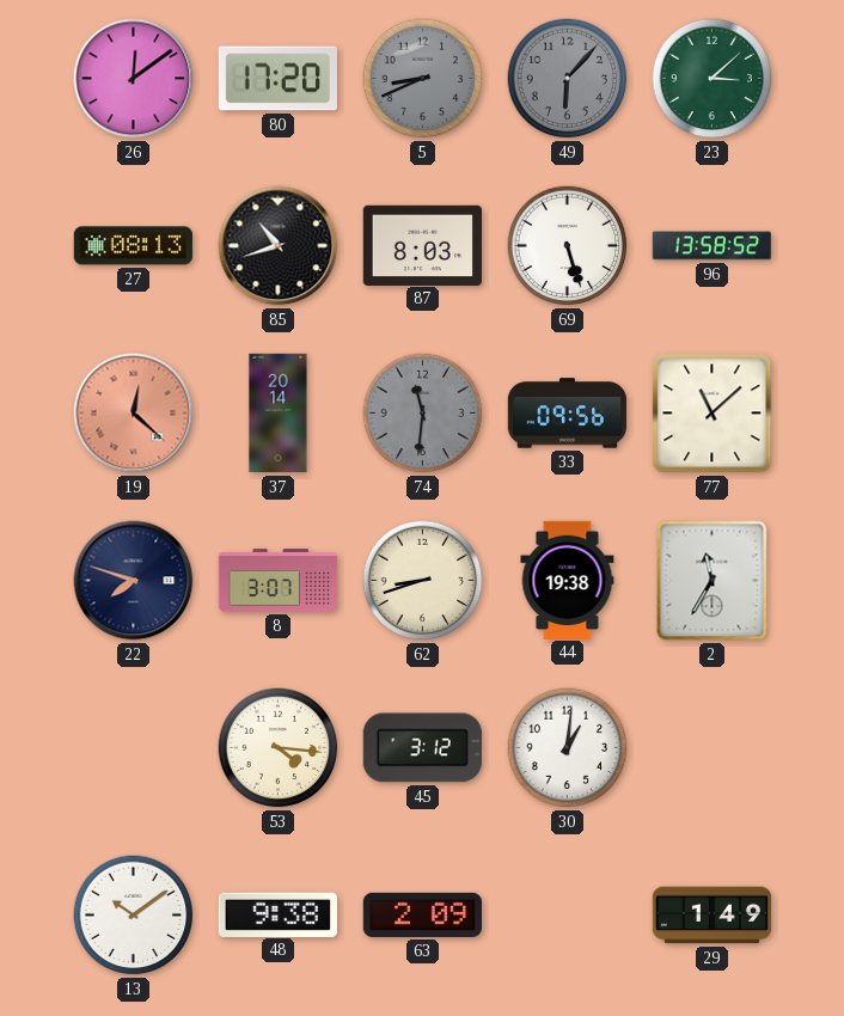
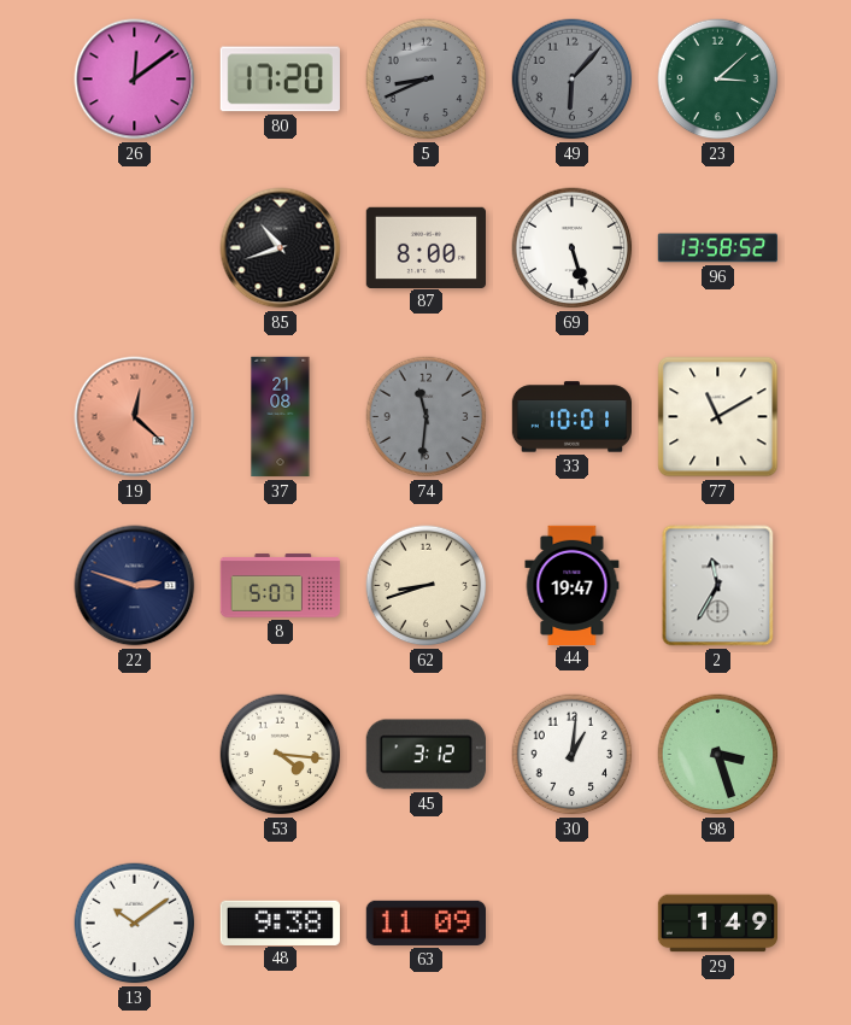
27: 08:13 -> none
87: 8:03 -> 8:00
37: 20:14 -> 21:08
33: 09:56 -> 10:01
77: 11:08 -> 11:10
22: 7:48 -> 2:48
8: 3:07 -> 5:07
44: 19:38 -> 19:47
98: none -> 3:27
63: 2:09 -> 11:09
